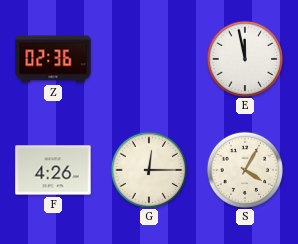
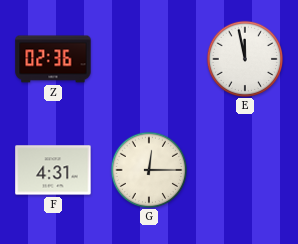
F: 4:26 -> 4:31
S: 4:05 -> none
